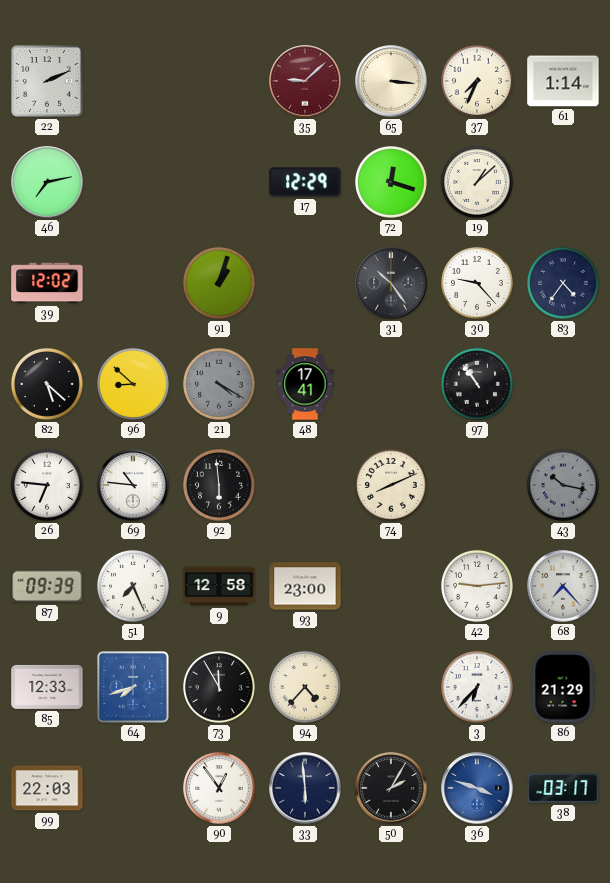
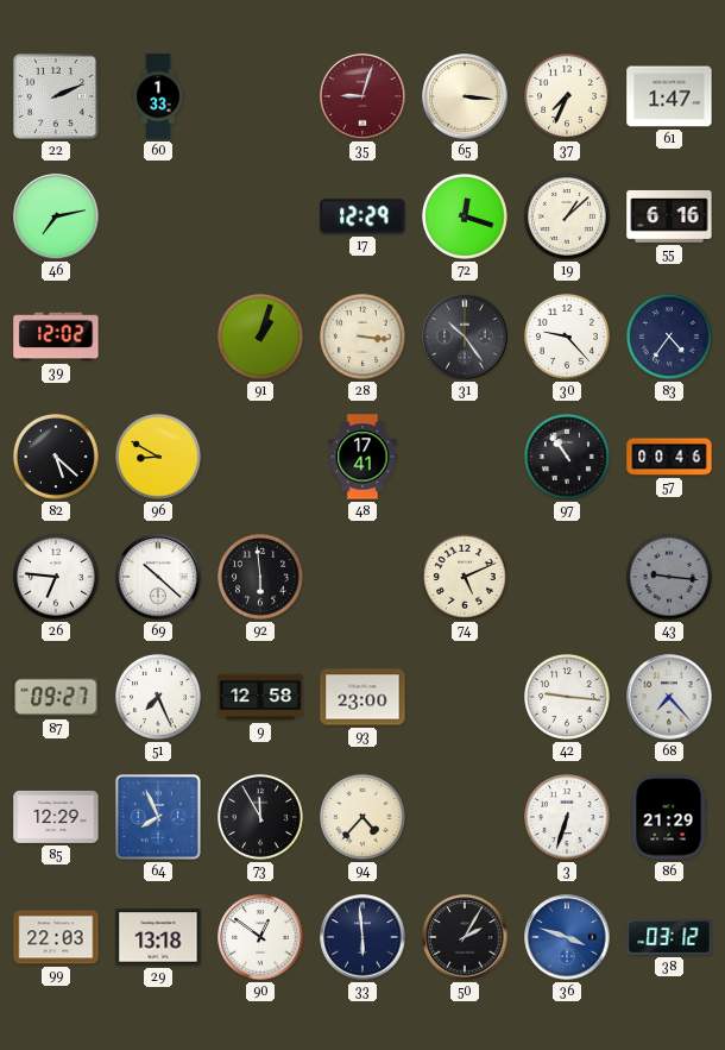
60: none -> 1:33
35: 9:08 -> 9:03
61: 1:14 -> 1:47
55: none -> 6:16
28: none -> 3:16
96: 8:52 -> 8:50
21: 4:20 -> none
57: none -> 00:46
69: 10:46 -> 10:22
74: 8:11 -> 5:11
43: 10:17 -> 9:16
87: 09:39 -> 09:27
42: 9:14 -> 9:16
85: 12:33 -> 12:29
64: 7:42 -> 7:56
3: 6:37 -> 6:33
29: none -> 13:18
90: 12:54 -> 12:51
38: 03:17 -> 03:12
